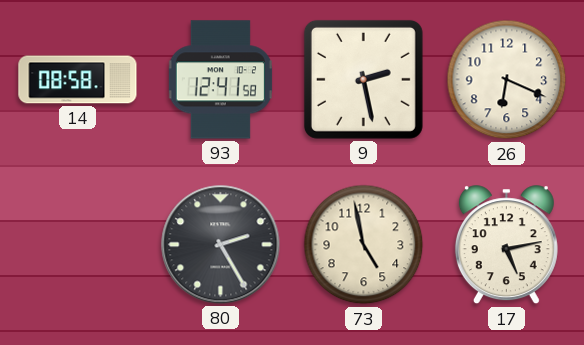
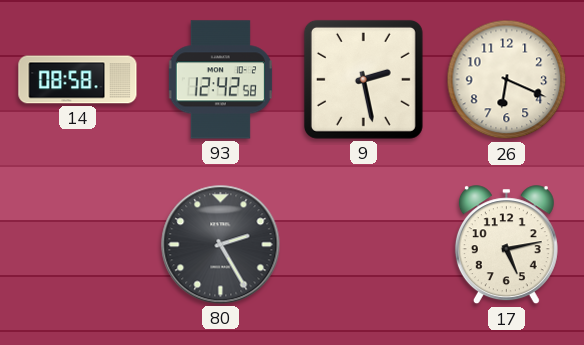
93: 12:41 -> 12:42
73: 4:58 -> none
